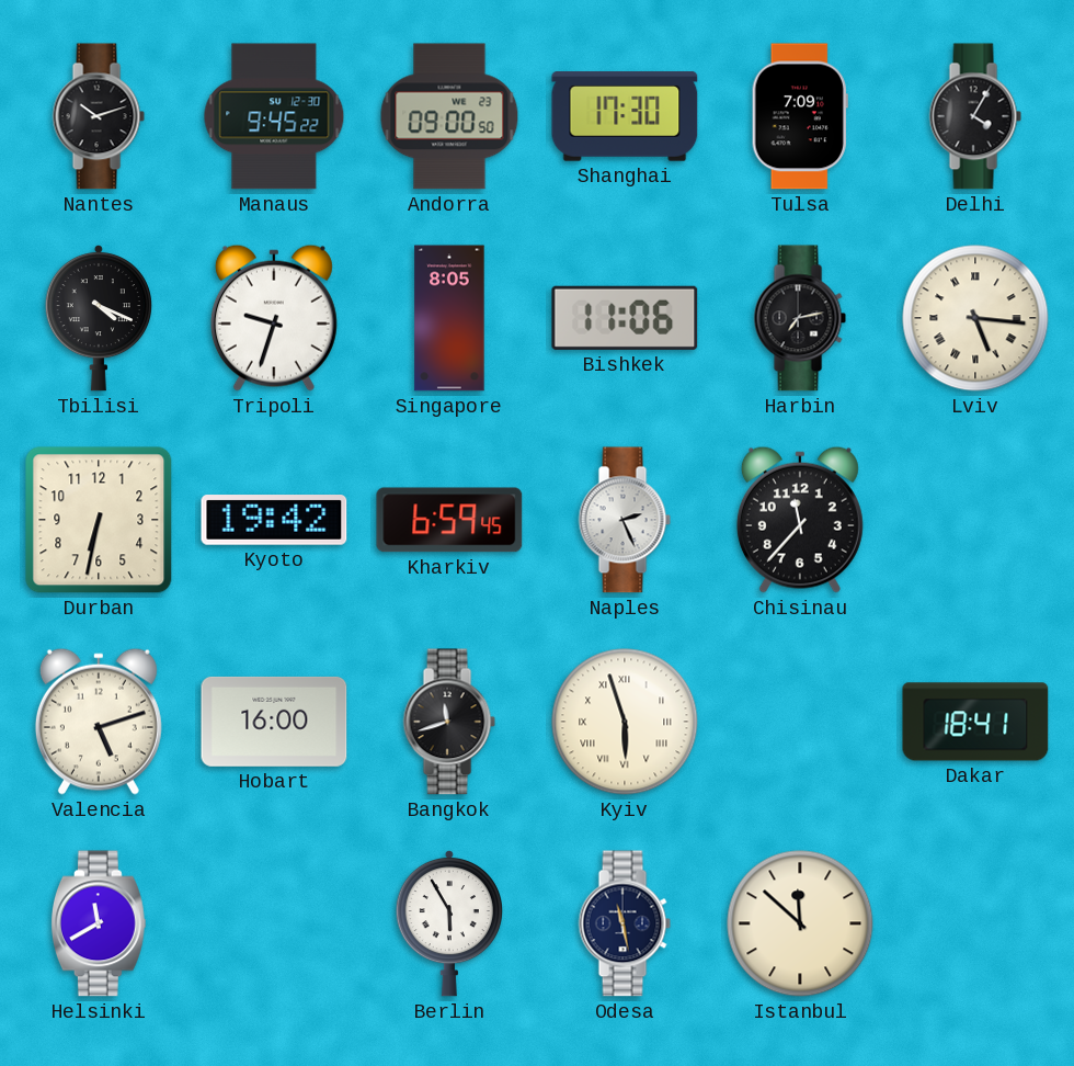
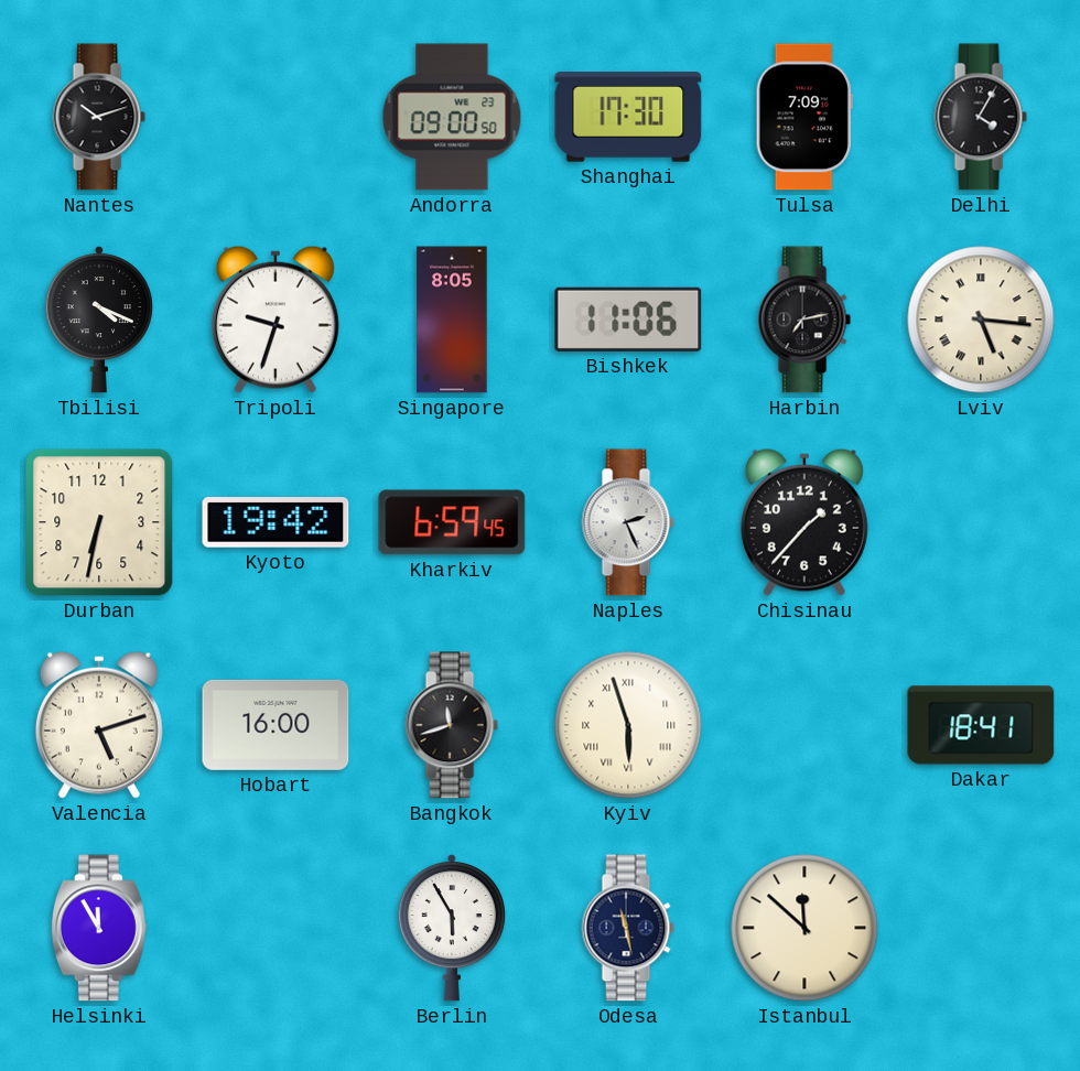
Manaus: 9:45 -> none
Chisinau: 11:37 -> 1:37
Helsinki: 11:40 -> 11:55
